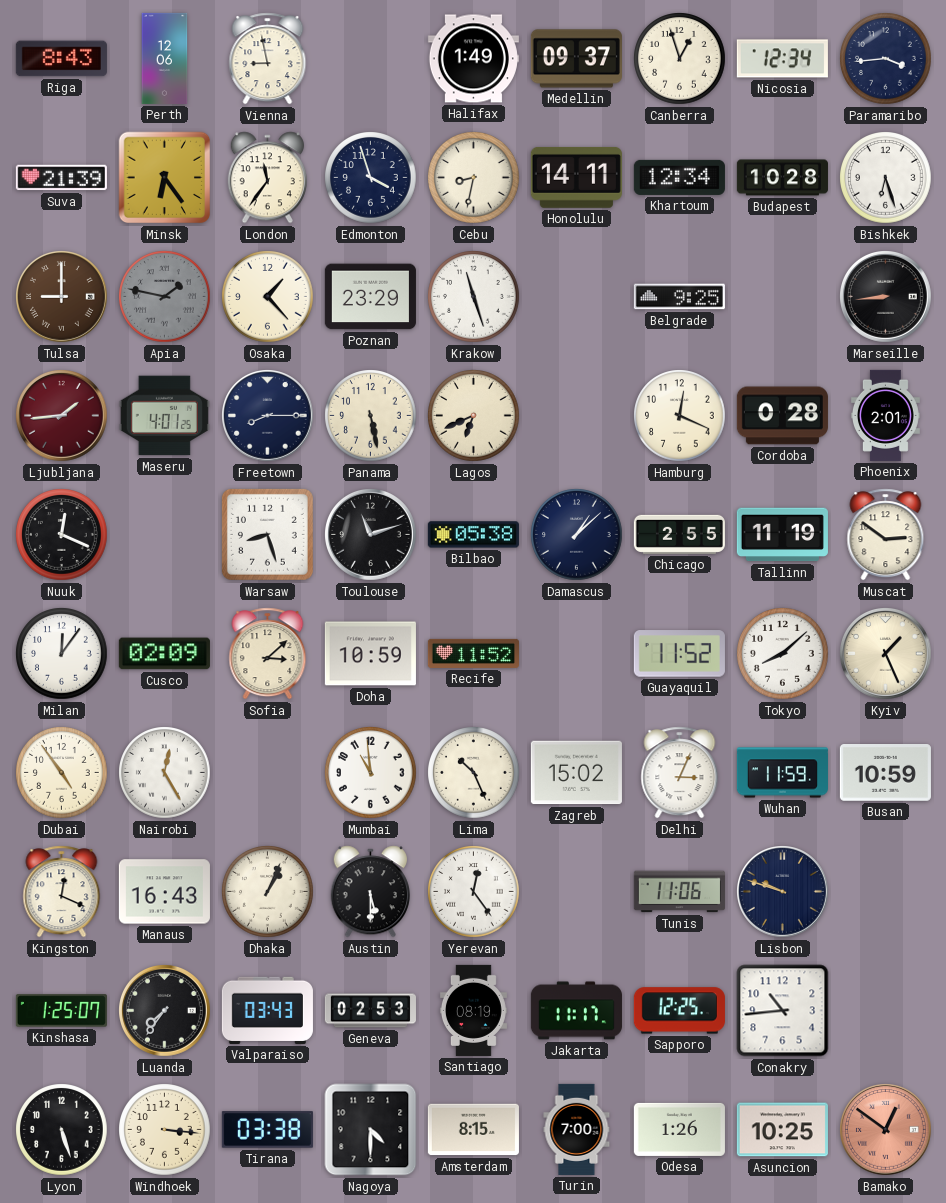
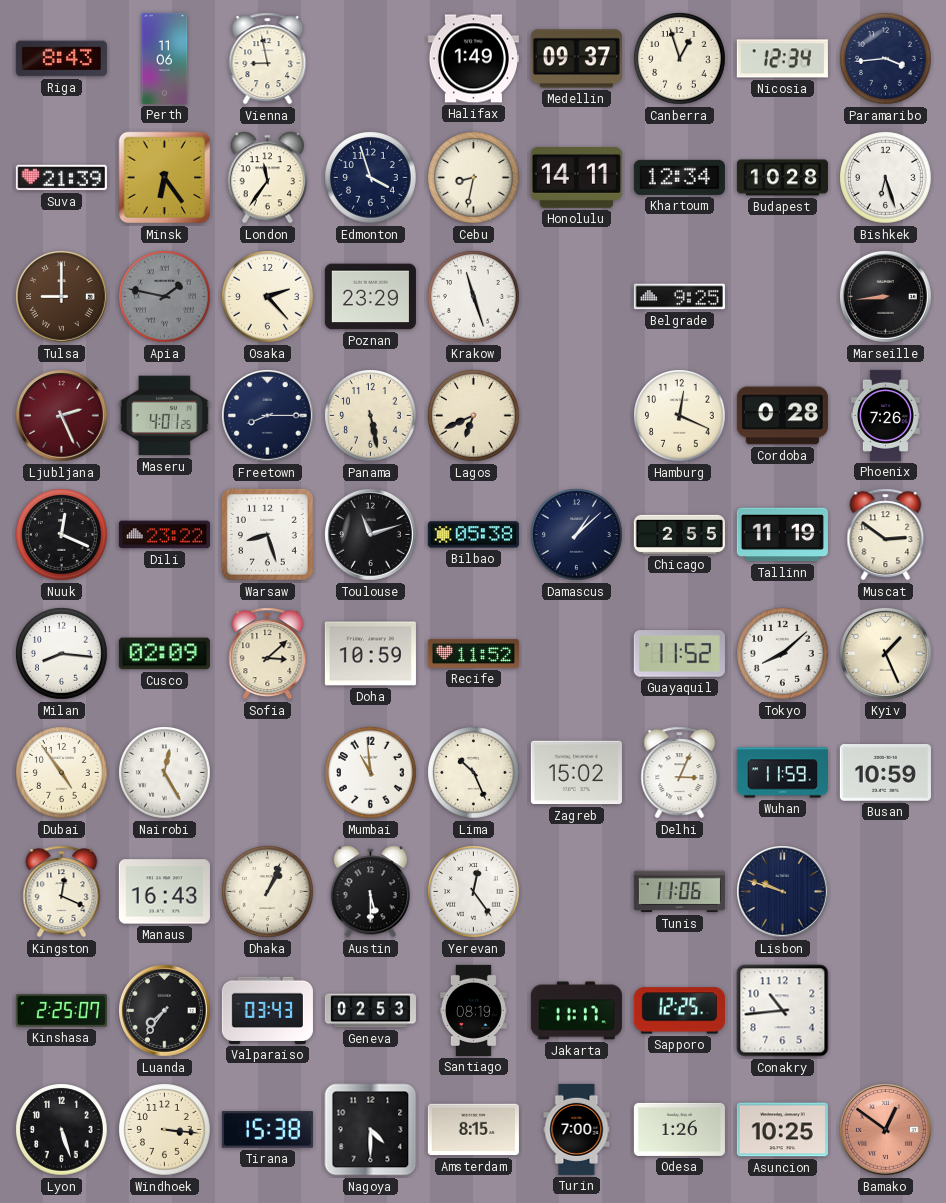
Perth: 12:06 -> 11:06
Osaka: 1:23 -> 2:23
Ljubljana: 1:44 -> 2:26
Phoenix: 2:01 -> 7:26
Dili: none -> 23:22
Milan: 12:06 -> 8:16
Kinshasa: 1:25 -> 2:25
Tirana: 03:38 -> 15:38
